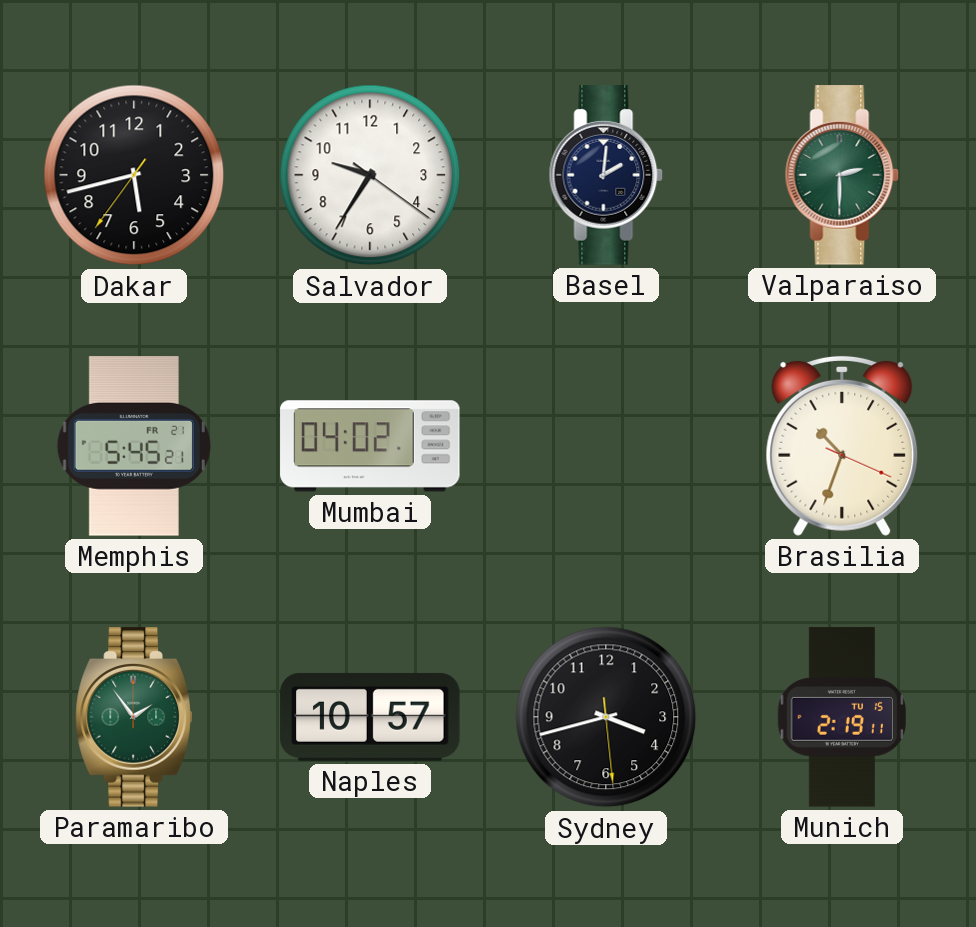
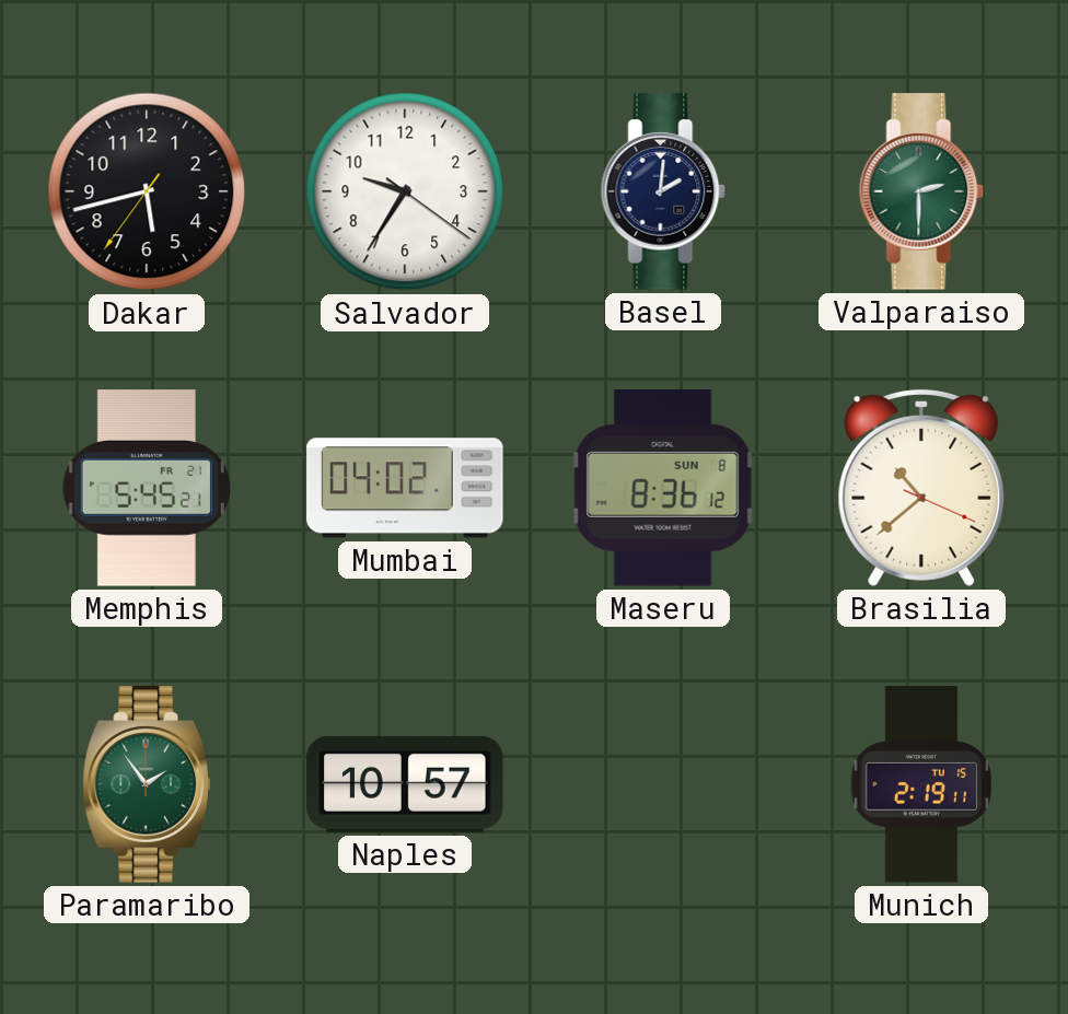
Maseru: none -> 8:36
Brasilia: 10:33 -> 10:38
Sydney: 3:42 -> none
